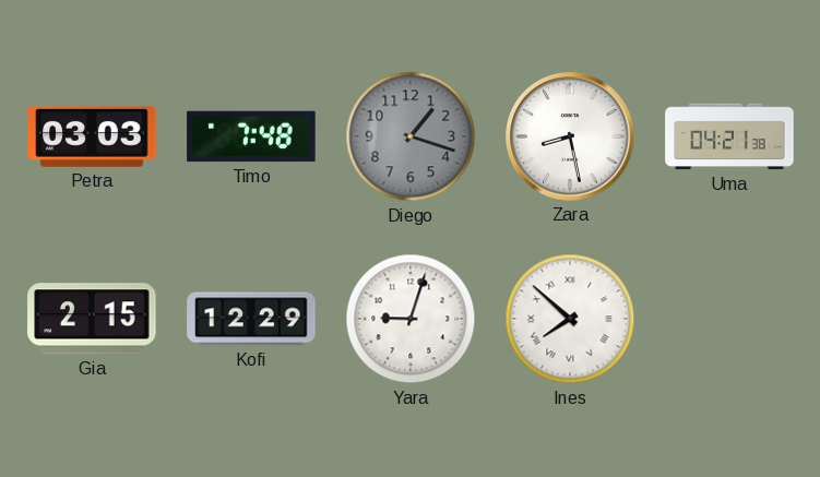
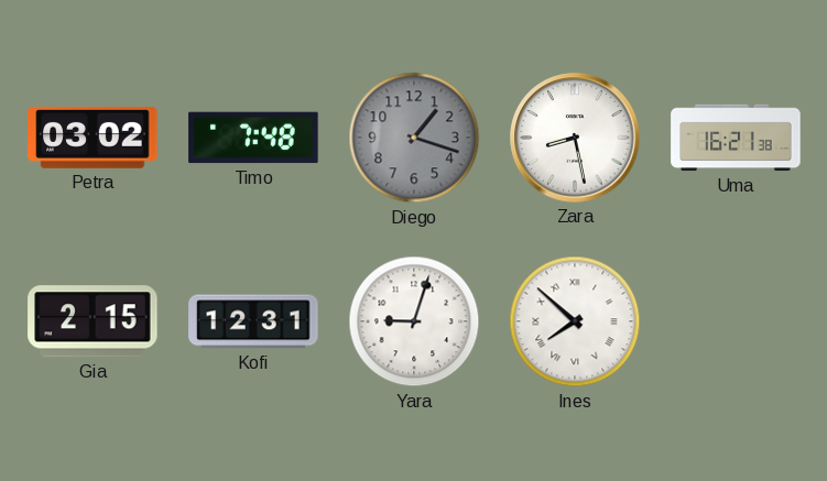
Petra: 03:03 -> 03:02
Uma: 04:21 -> 16:21
Kofi: 12:29 -> 12:31
